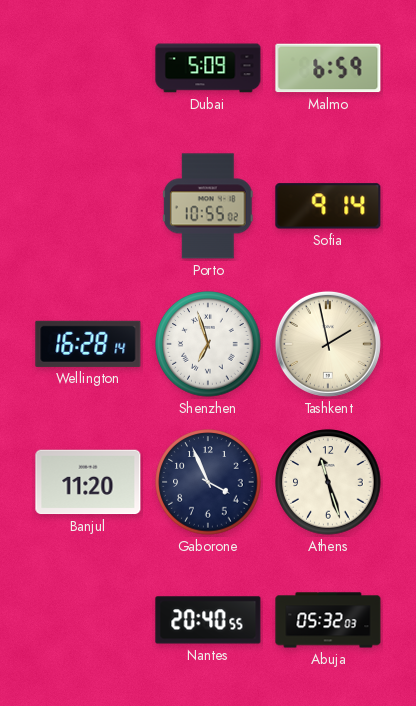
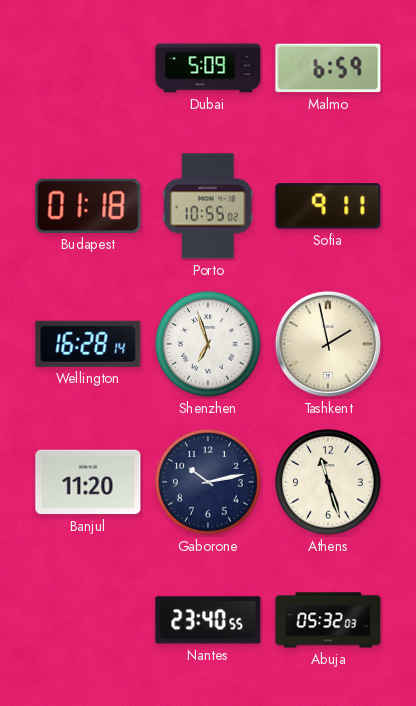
Budapest: none -> 01:18
Sofia: 9:14 -> 9:11
Gaborone: 3:56 -> 10:13
Nantes: 20:40 -> 23:40
